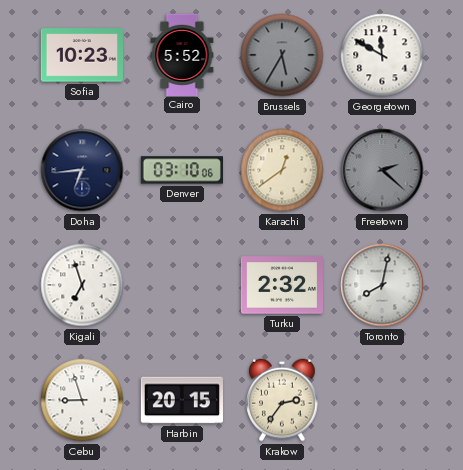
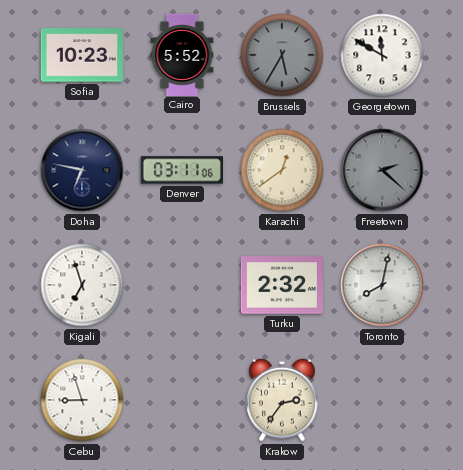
Doha: 6:44 -> 6:47
Denver: 03:10 -> 03:11
Harbin: 20:15 -> none
